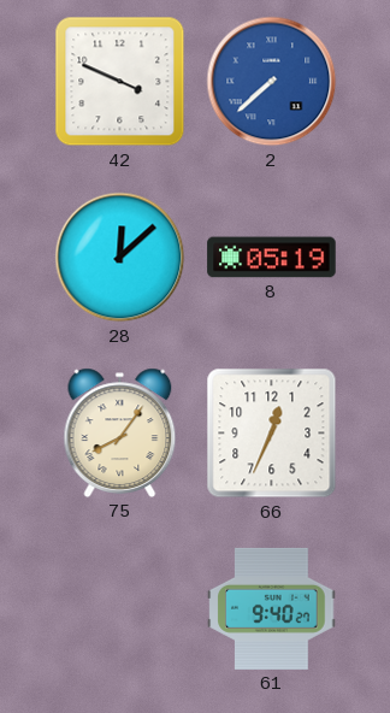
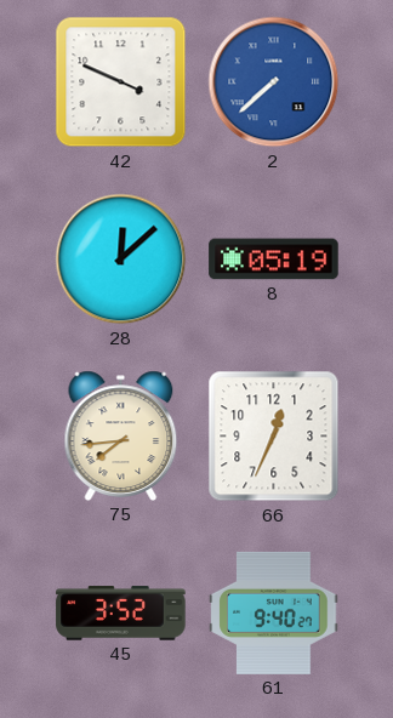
75: 8:06 -> 7:44
45: none -> 3:52
